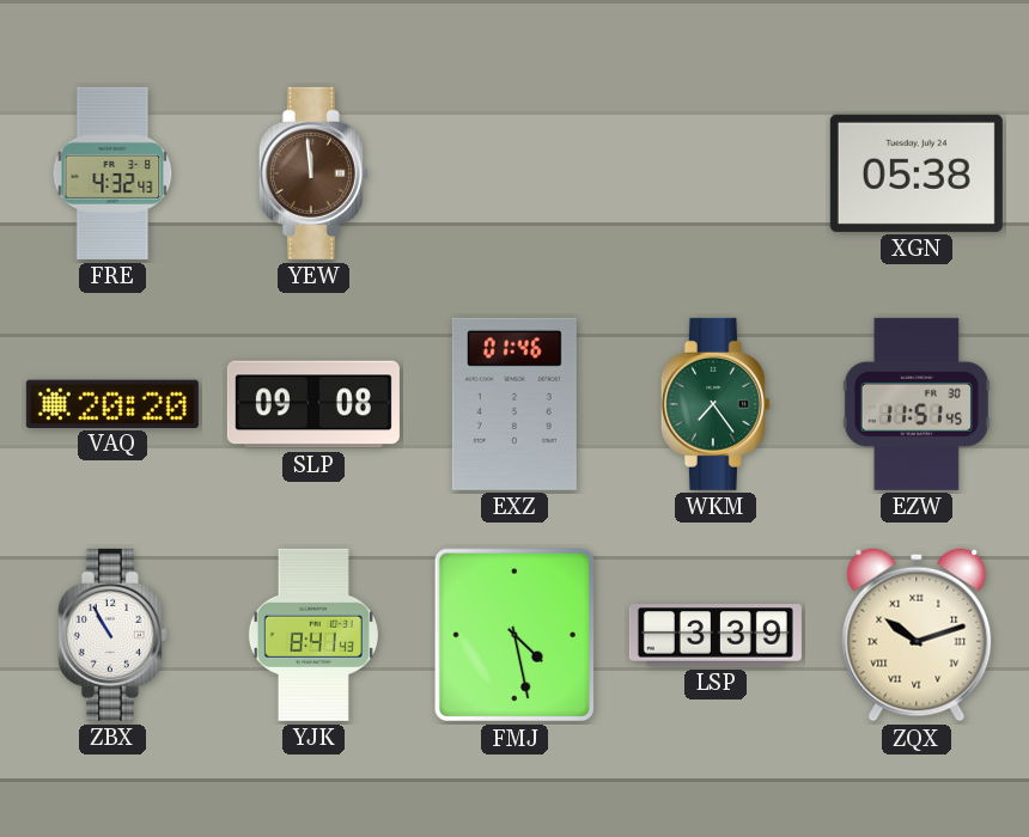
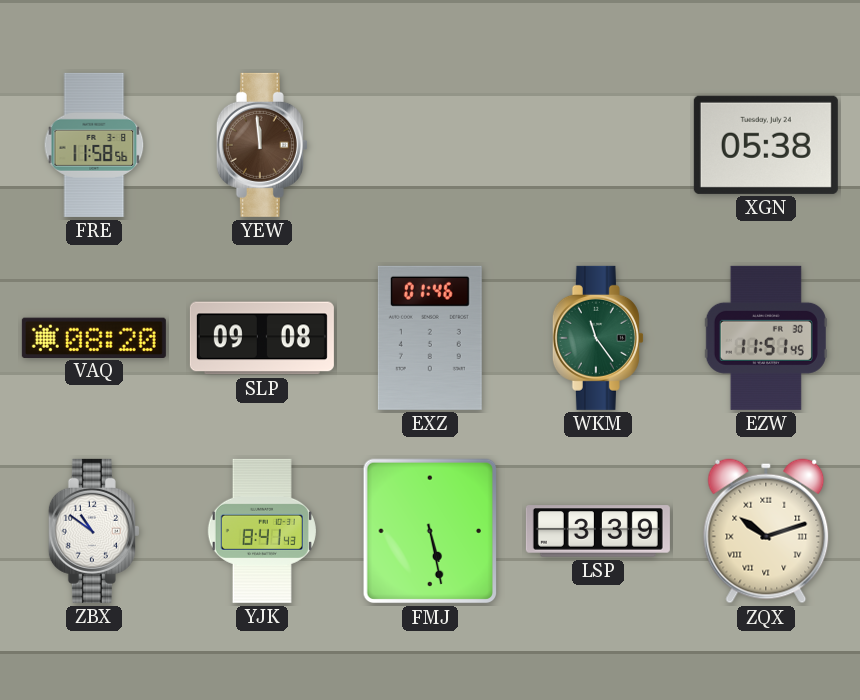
FRE: 4:32 -> 11:58
VAQ: 20:20 -> 08:20
WKM: 7:24 -> 11:24
ZBX: 10:55 -> 10:51
FMJ: 4:28 -> 5:28
